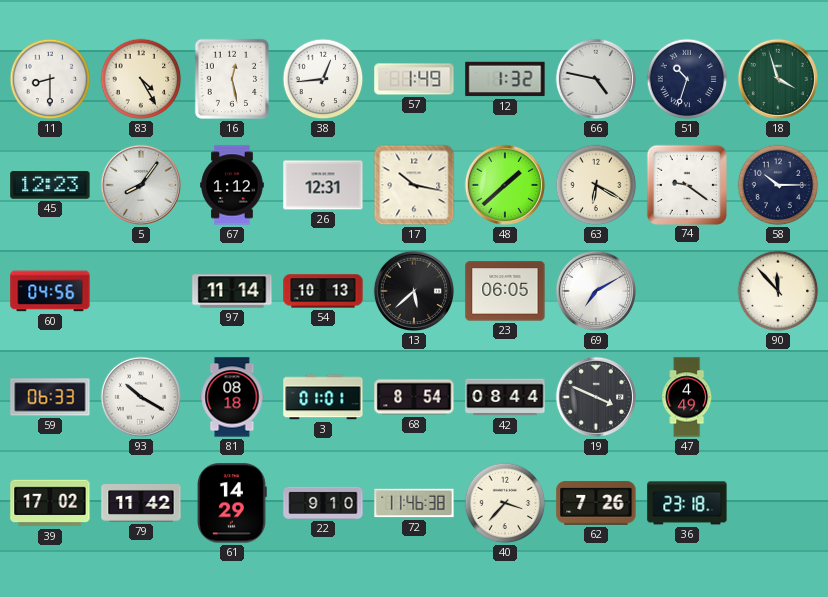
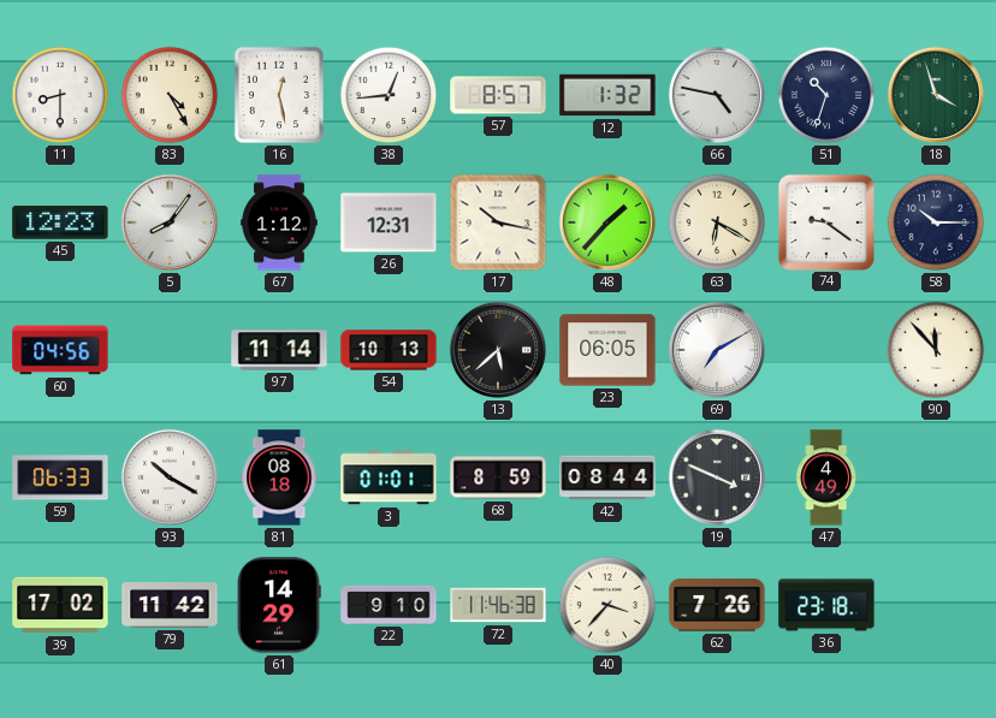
57: 1:49 -> 8:57
48: 1:38 -> 1:37
68: 8:54 -> 8:59
